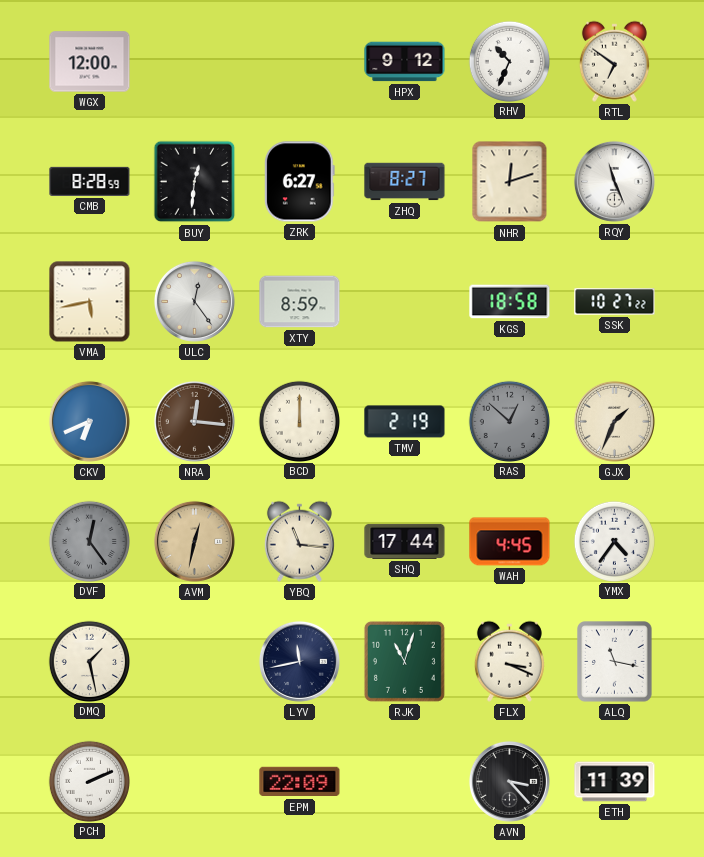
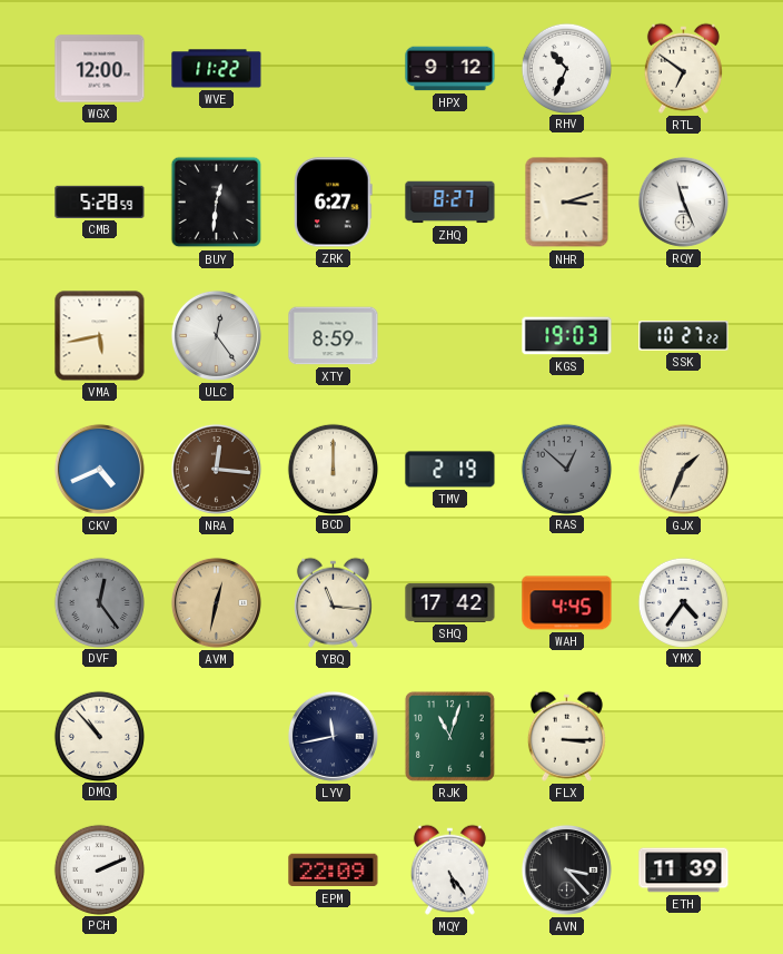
WVE: none -> 11:22
CMB: 8:28 -> 5:28
NHR: 12:12 -> 3:12
KGS: 18:58 -> 19:03
CKV: 6:41 -> 4:41
SHQ: 17:44 -> 17:42
DMQ: 1:28 -> 10:53
FLX: 3:19 -> 3:15
ALQ: 11:17 -> none
MQY: none -> 5:24
